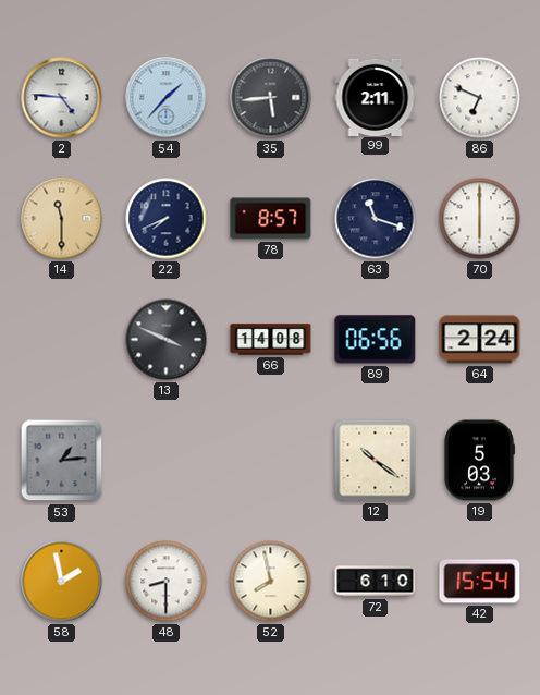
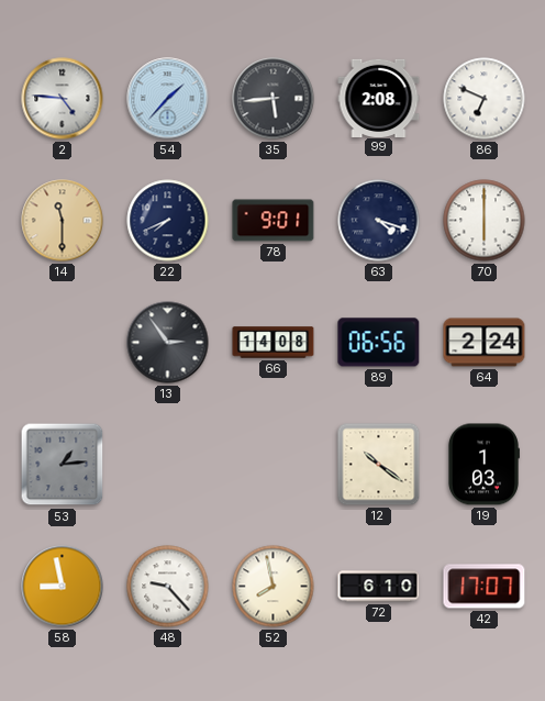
99: 2:11 -> 2:08
78: 8:57 -> 9:01
63: 11:18 -> 4:18
13: 3:49 -> 2:54
19: 5:03 -> 1:03
58: 1:58 -> 8:58
48: 8:30 -> 9:23
42: 15:54 -> 17:07
